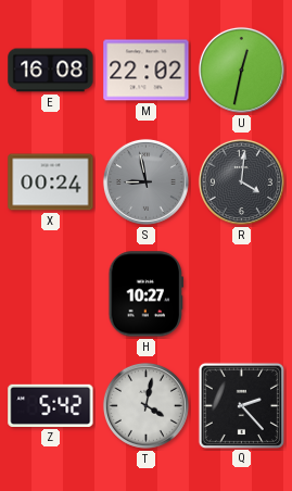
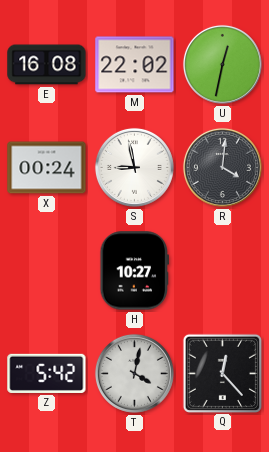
S dial: grey -> white
Q: 2:23 -> 12:23
